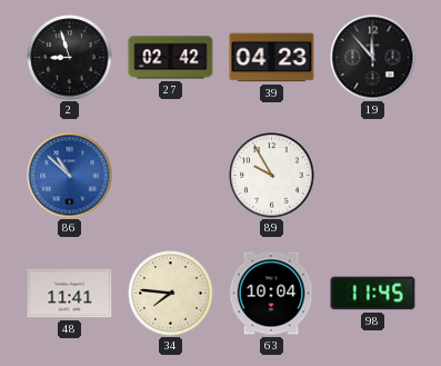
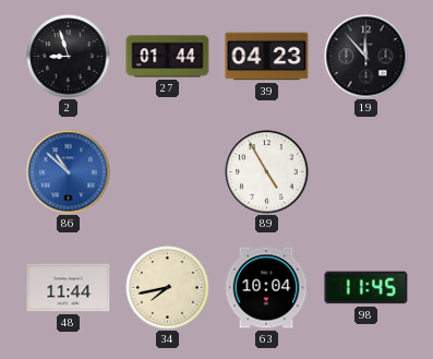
27: 02:42 -> 01:44
89: 9:55 -> 4:55
48: 11:41 -> 11:44
34: 7:46 -> 7:43
